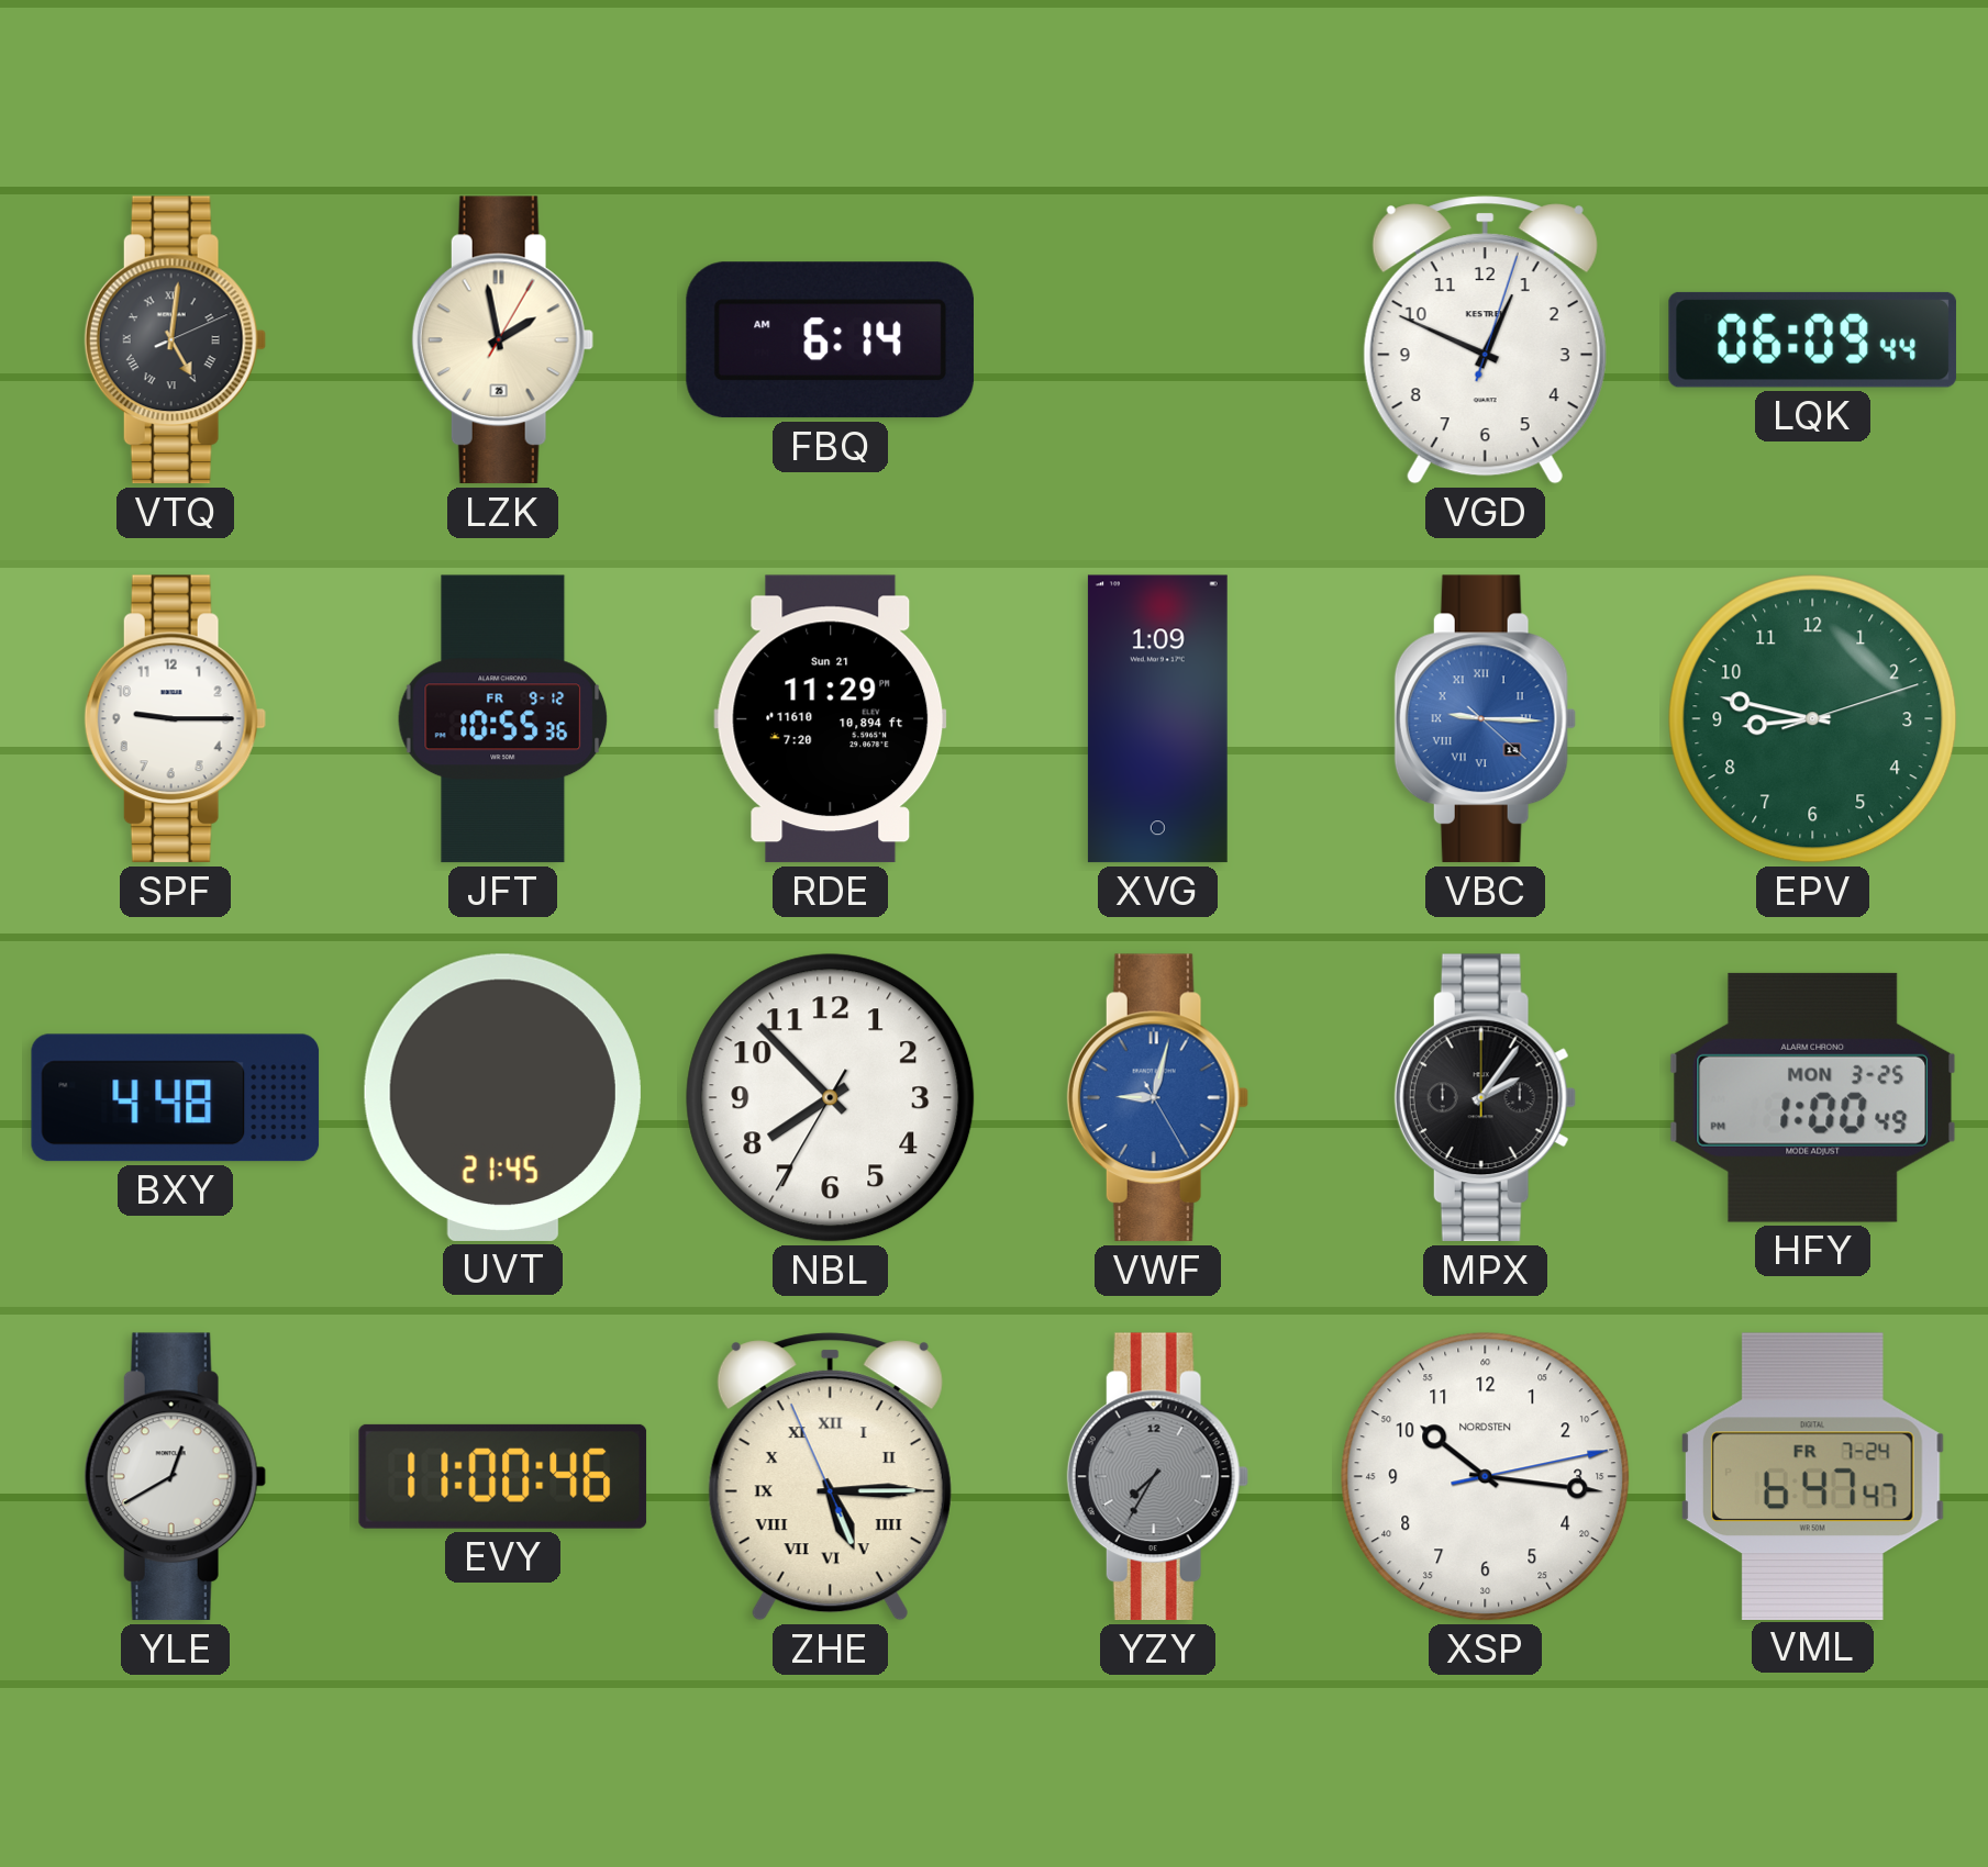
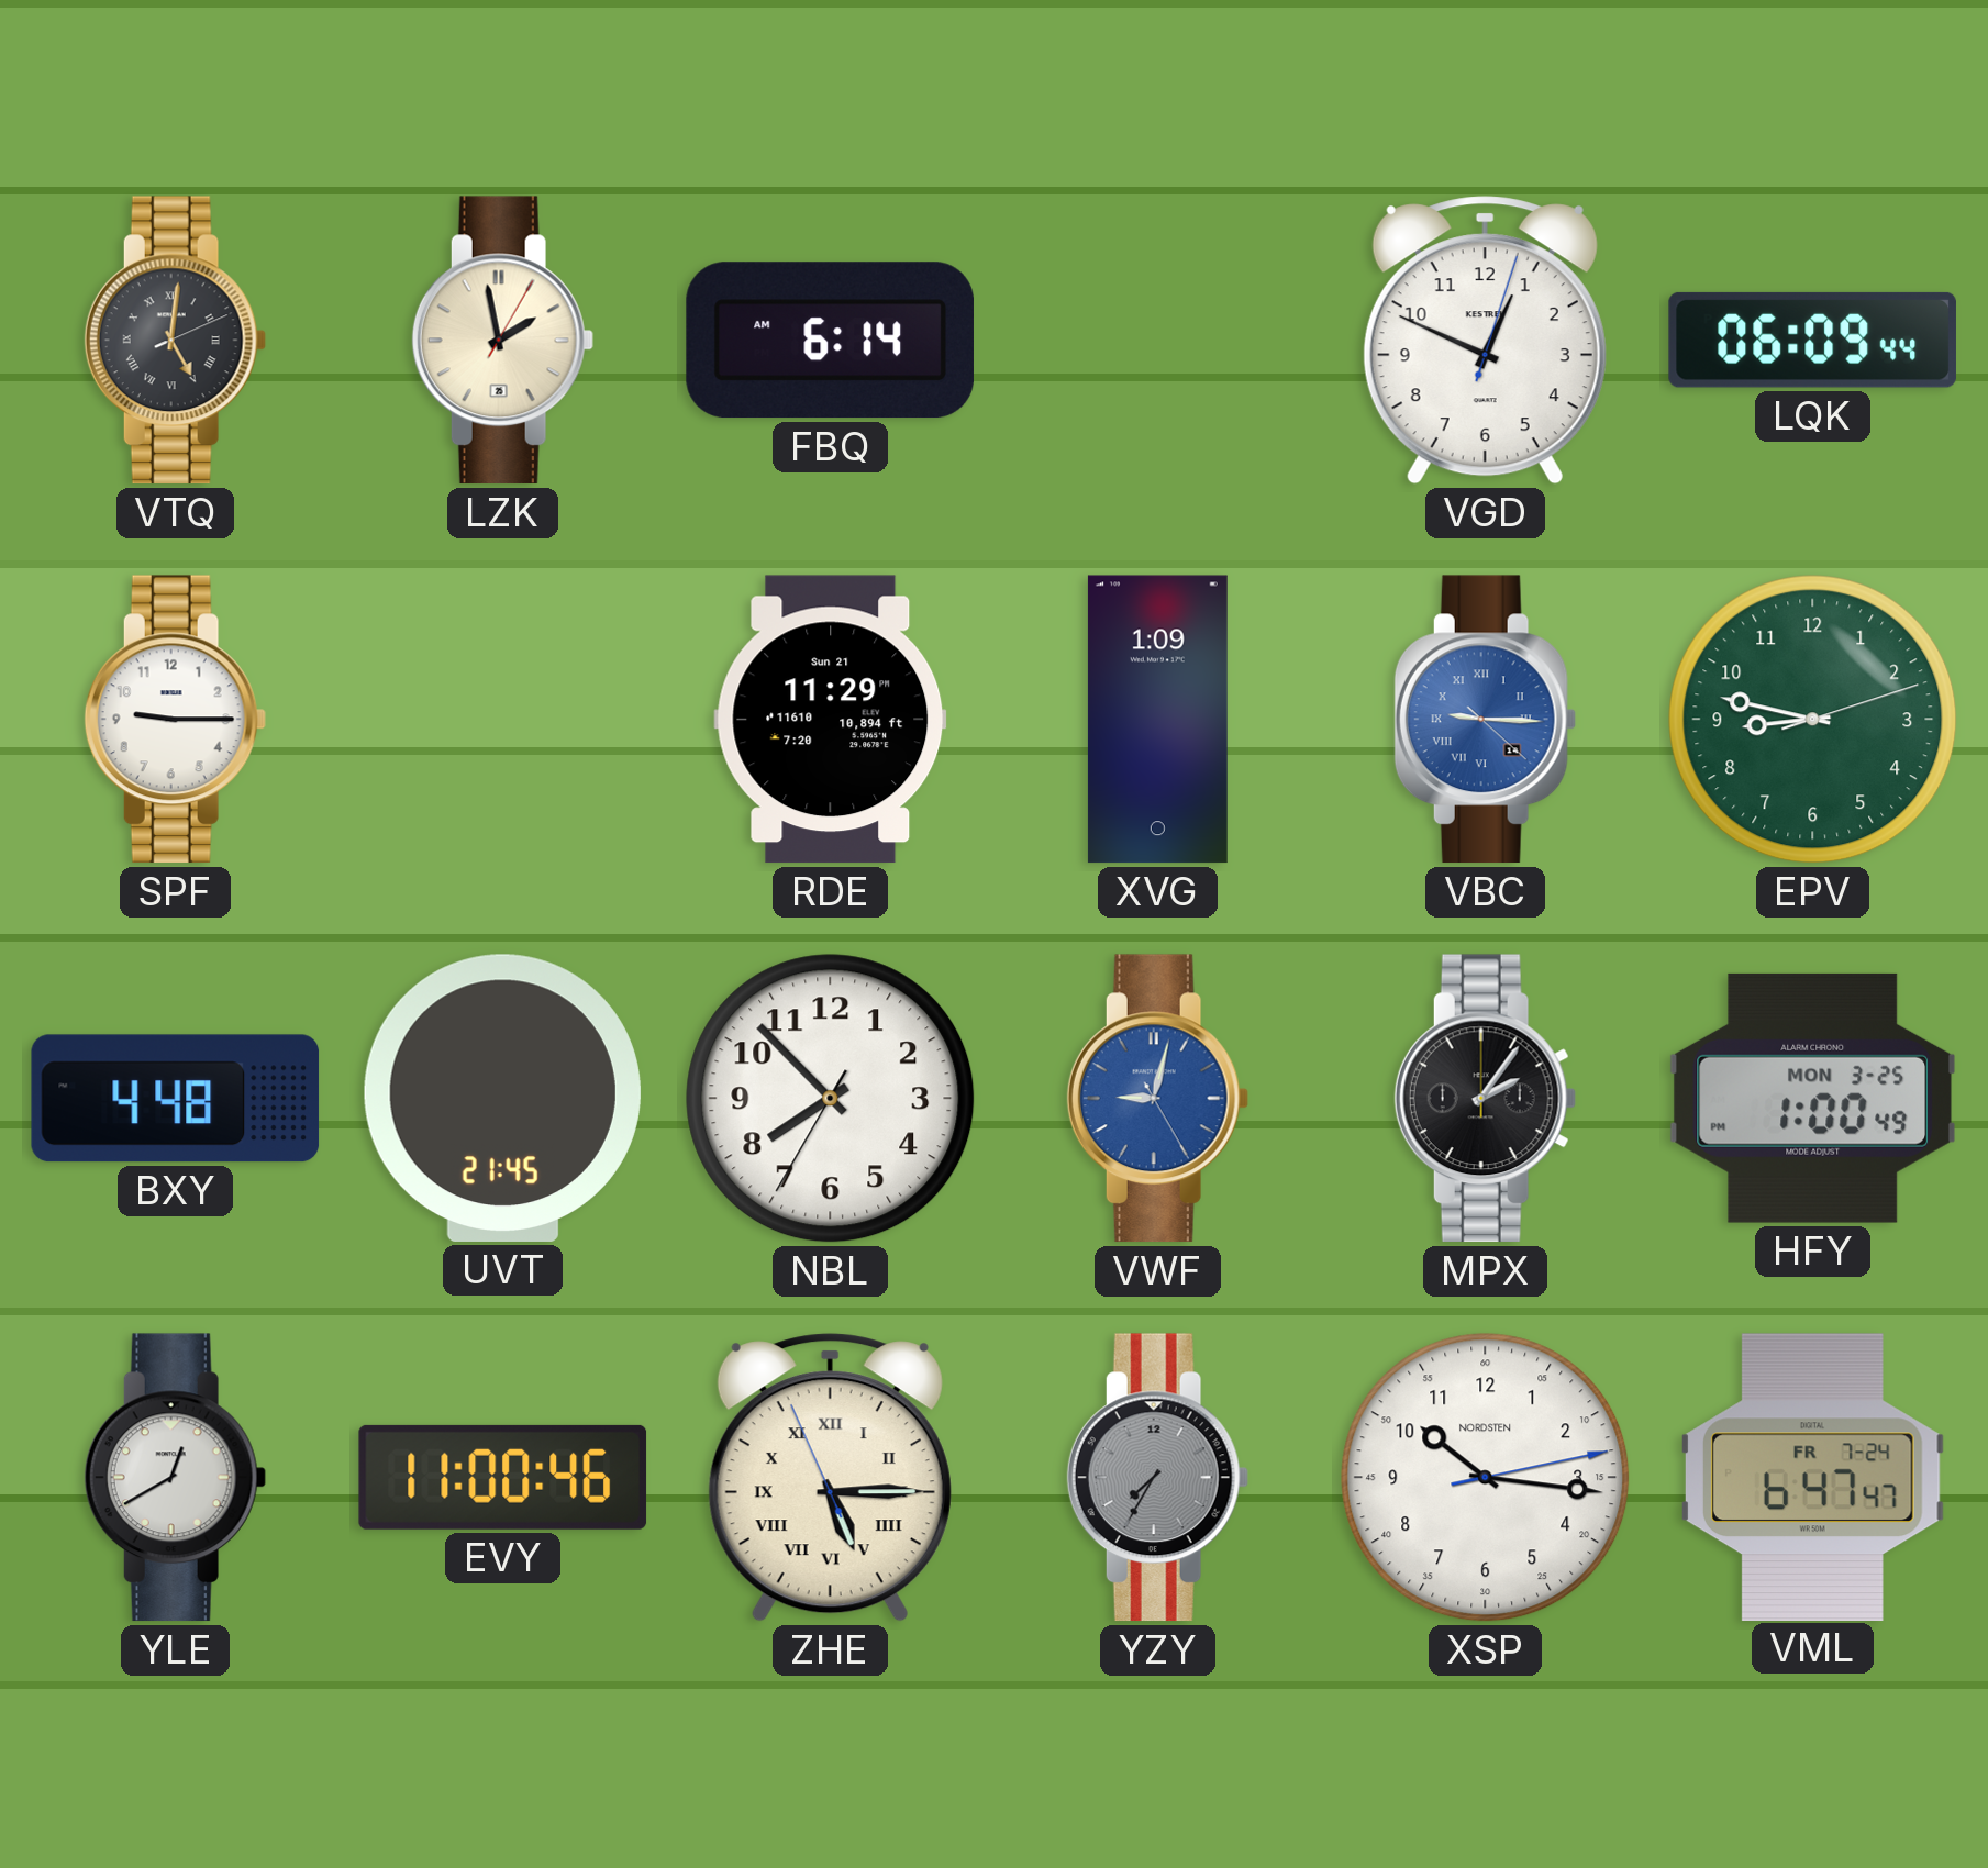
JFT: 10:55 -> none
